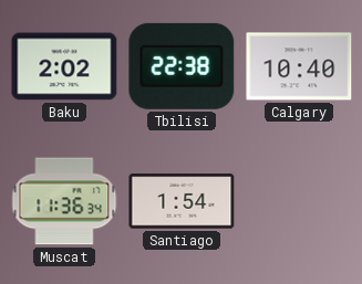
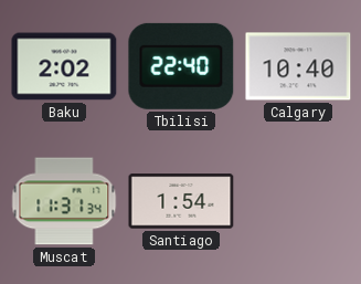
Tbilisi: 22:38 -> 22:40
Muscat: 11:36 -> 11:31
